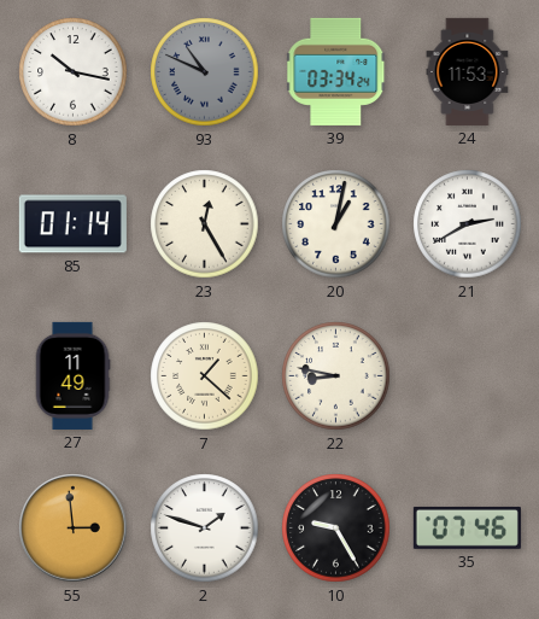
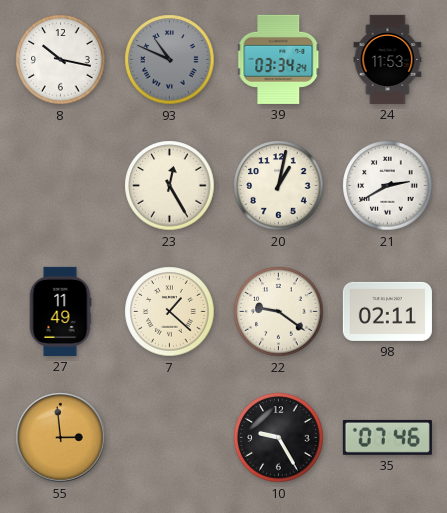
85: 01:14 -> none
22: 8:47 -> 9:21
98: none -> 02:11
2: 1:48 -> none
